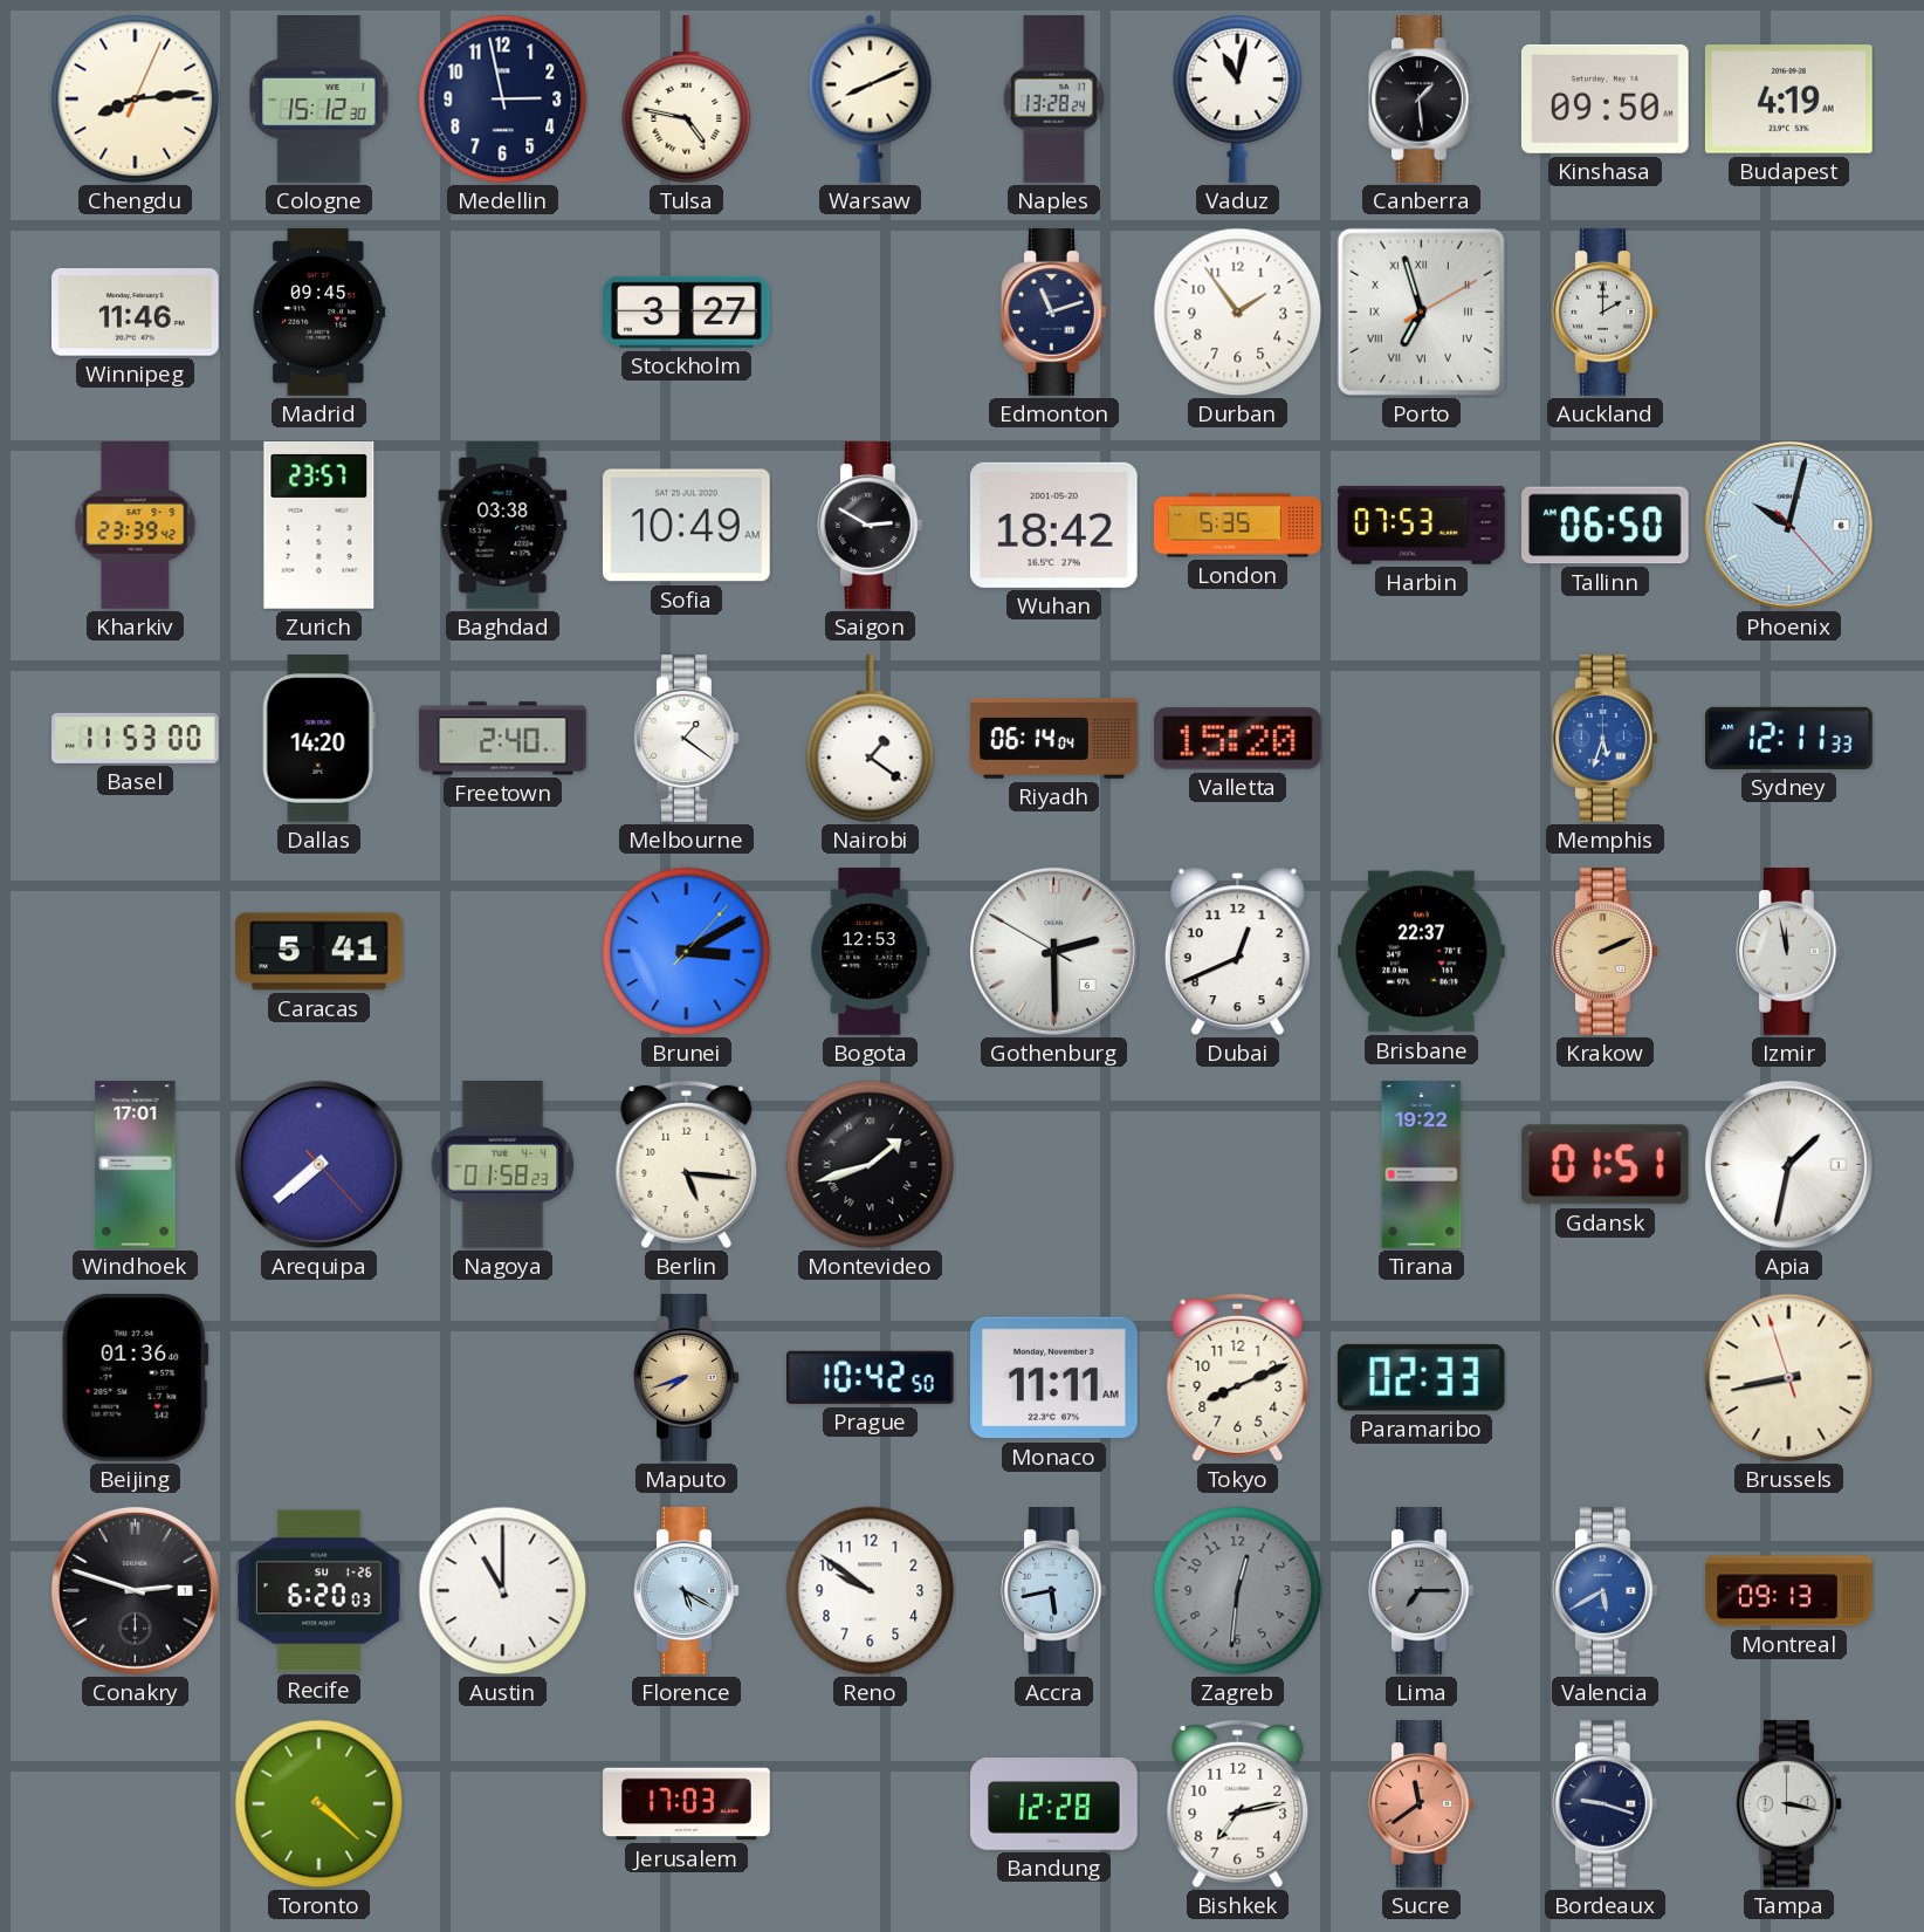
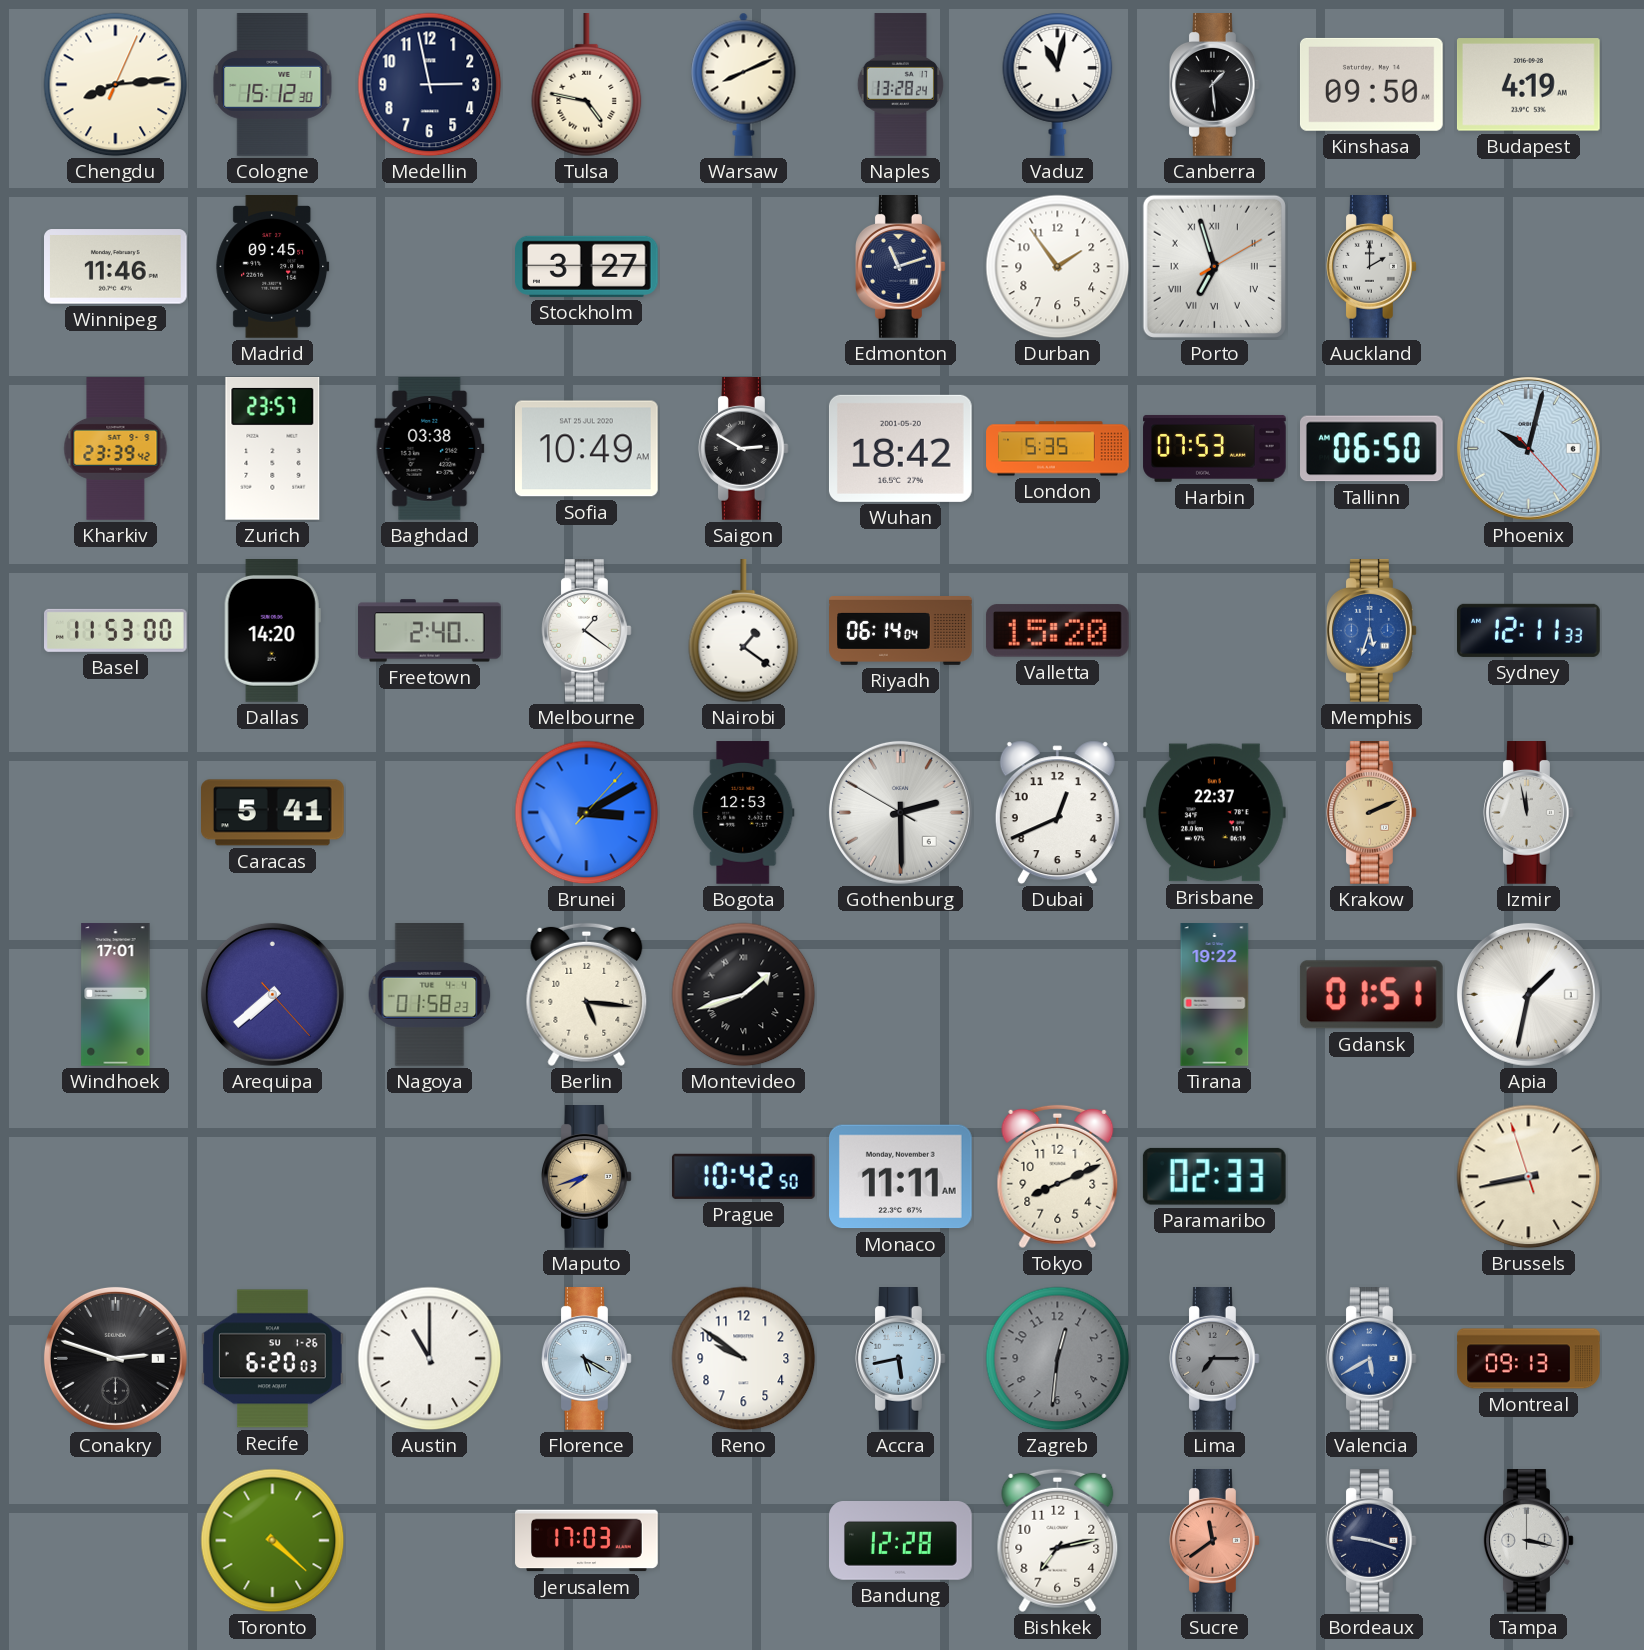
Beijing: 01:36 -> none
